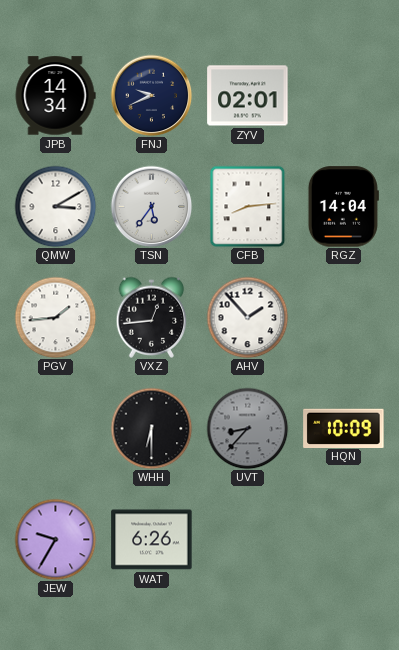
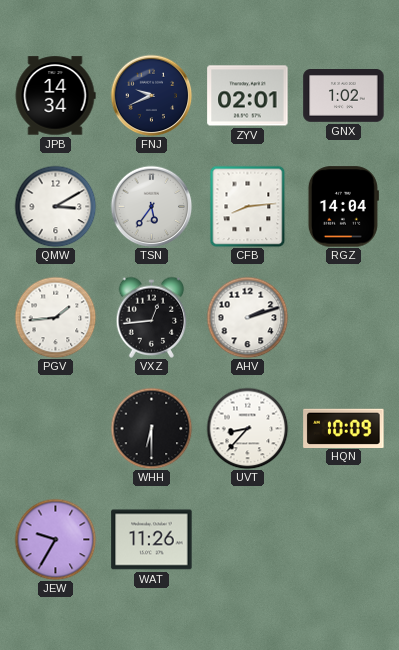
GNX: none -> 1:02
AHV: 1:53 -> 2:12
UVT dial: grey -> white
WAT: 6:26 -> 11:26
